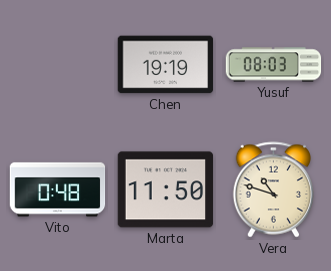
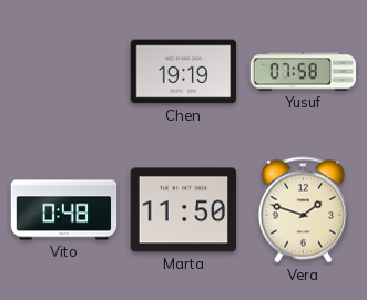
Yusuf: 08:03 -> 07:58
Vera: 10:48 -> 1:48
